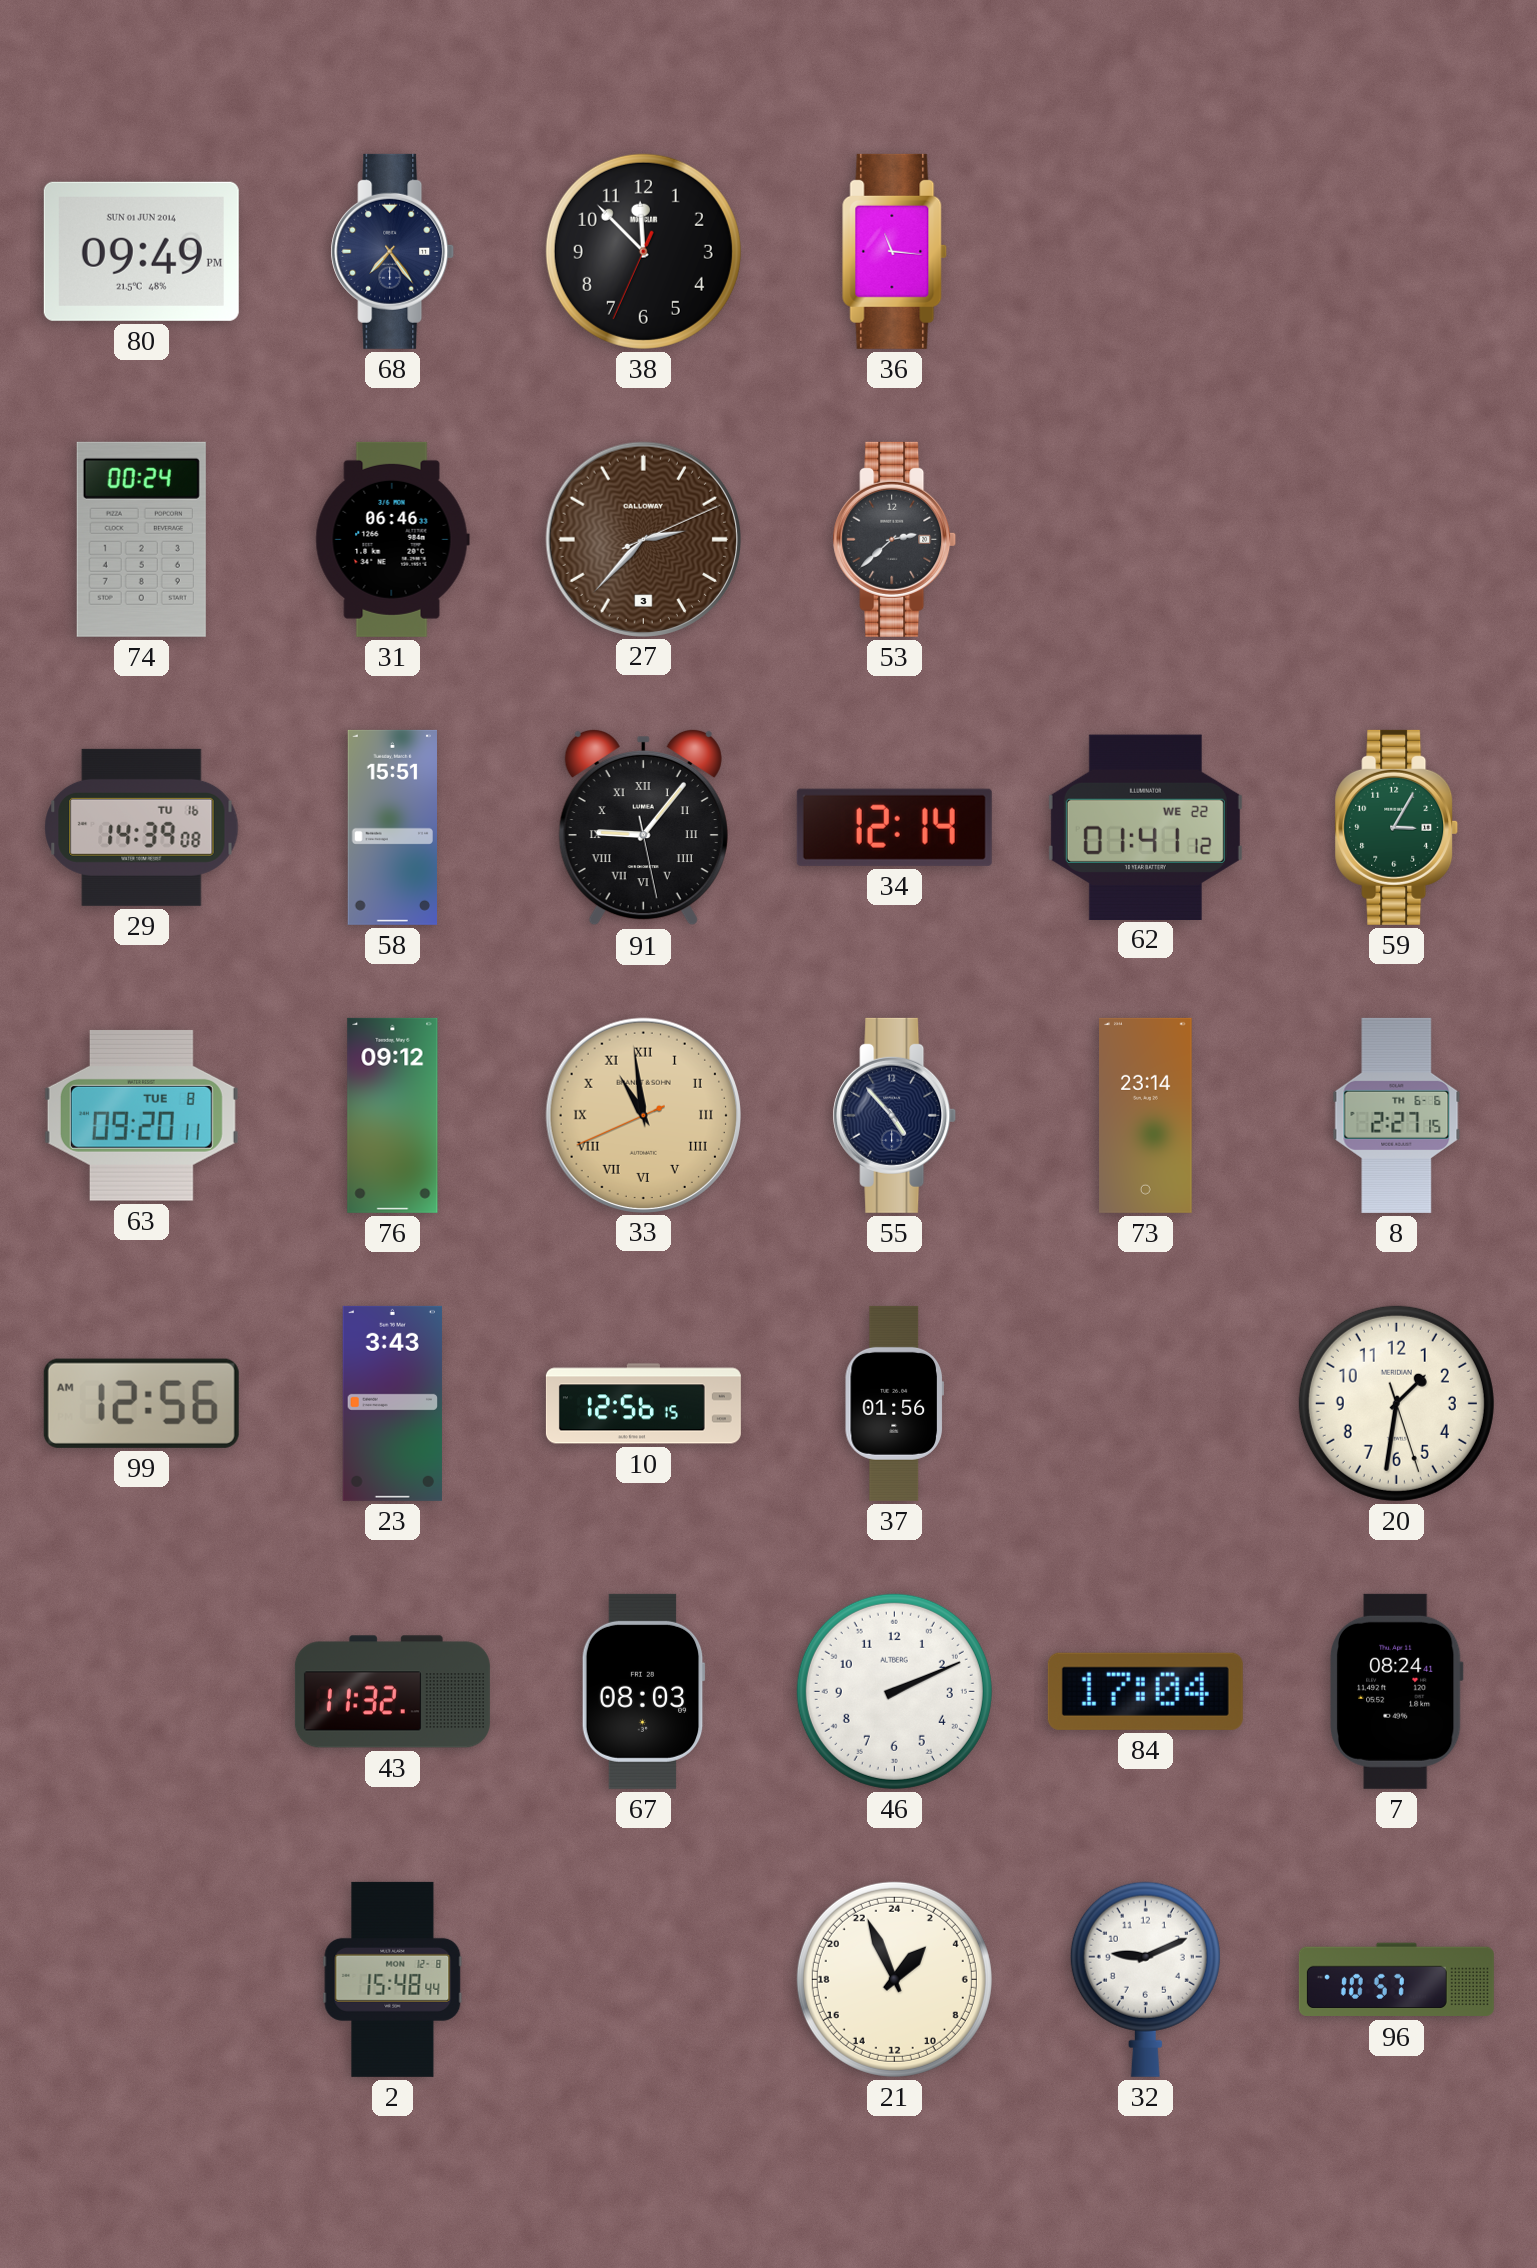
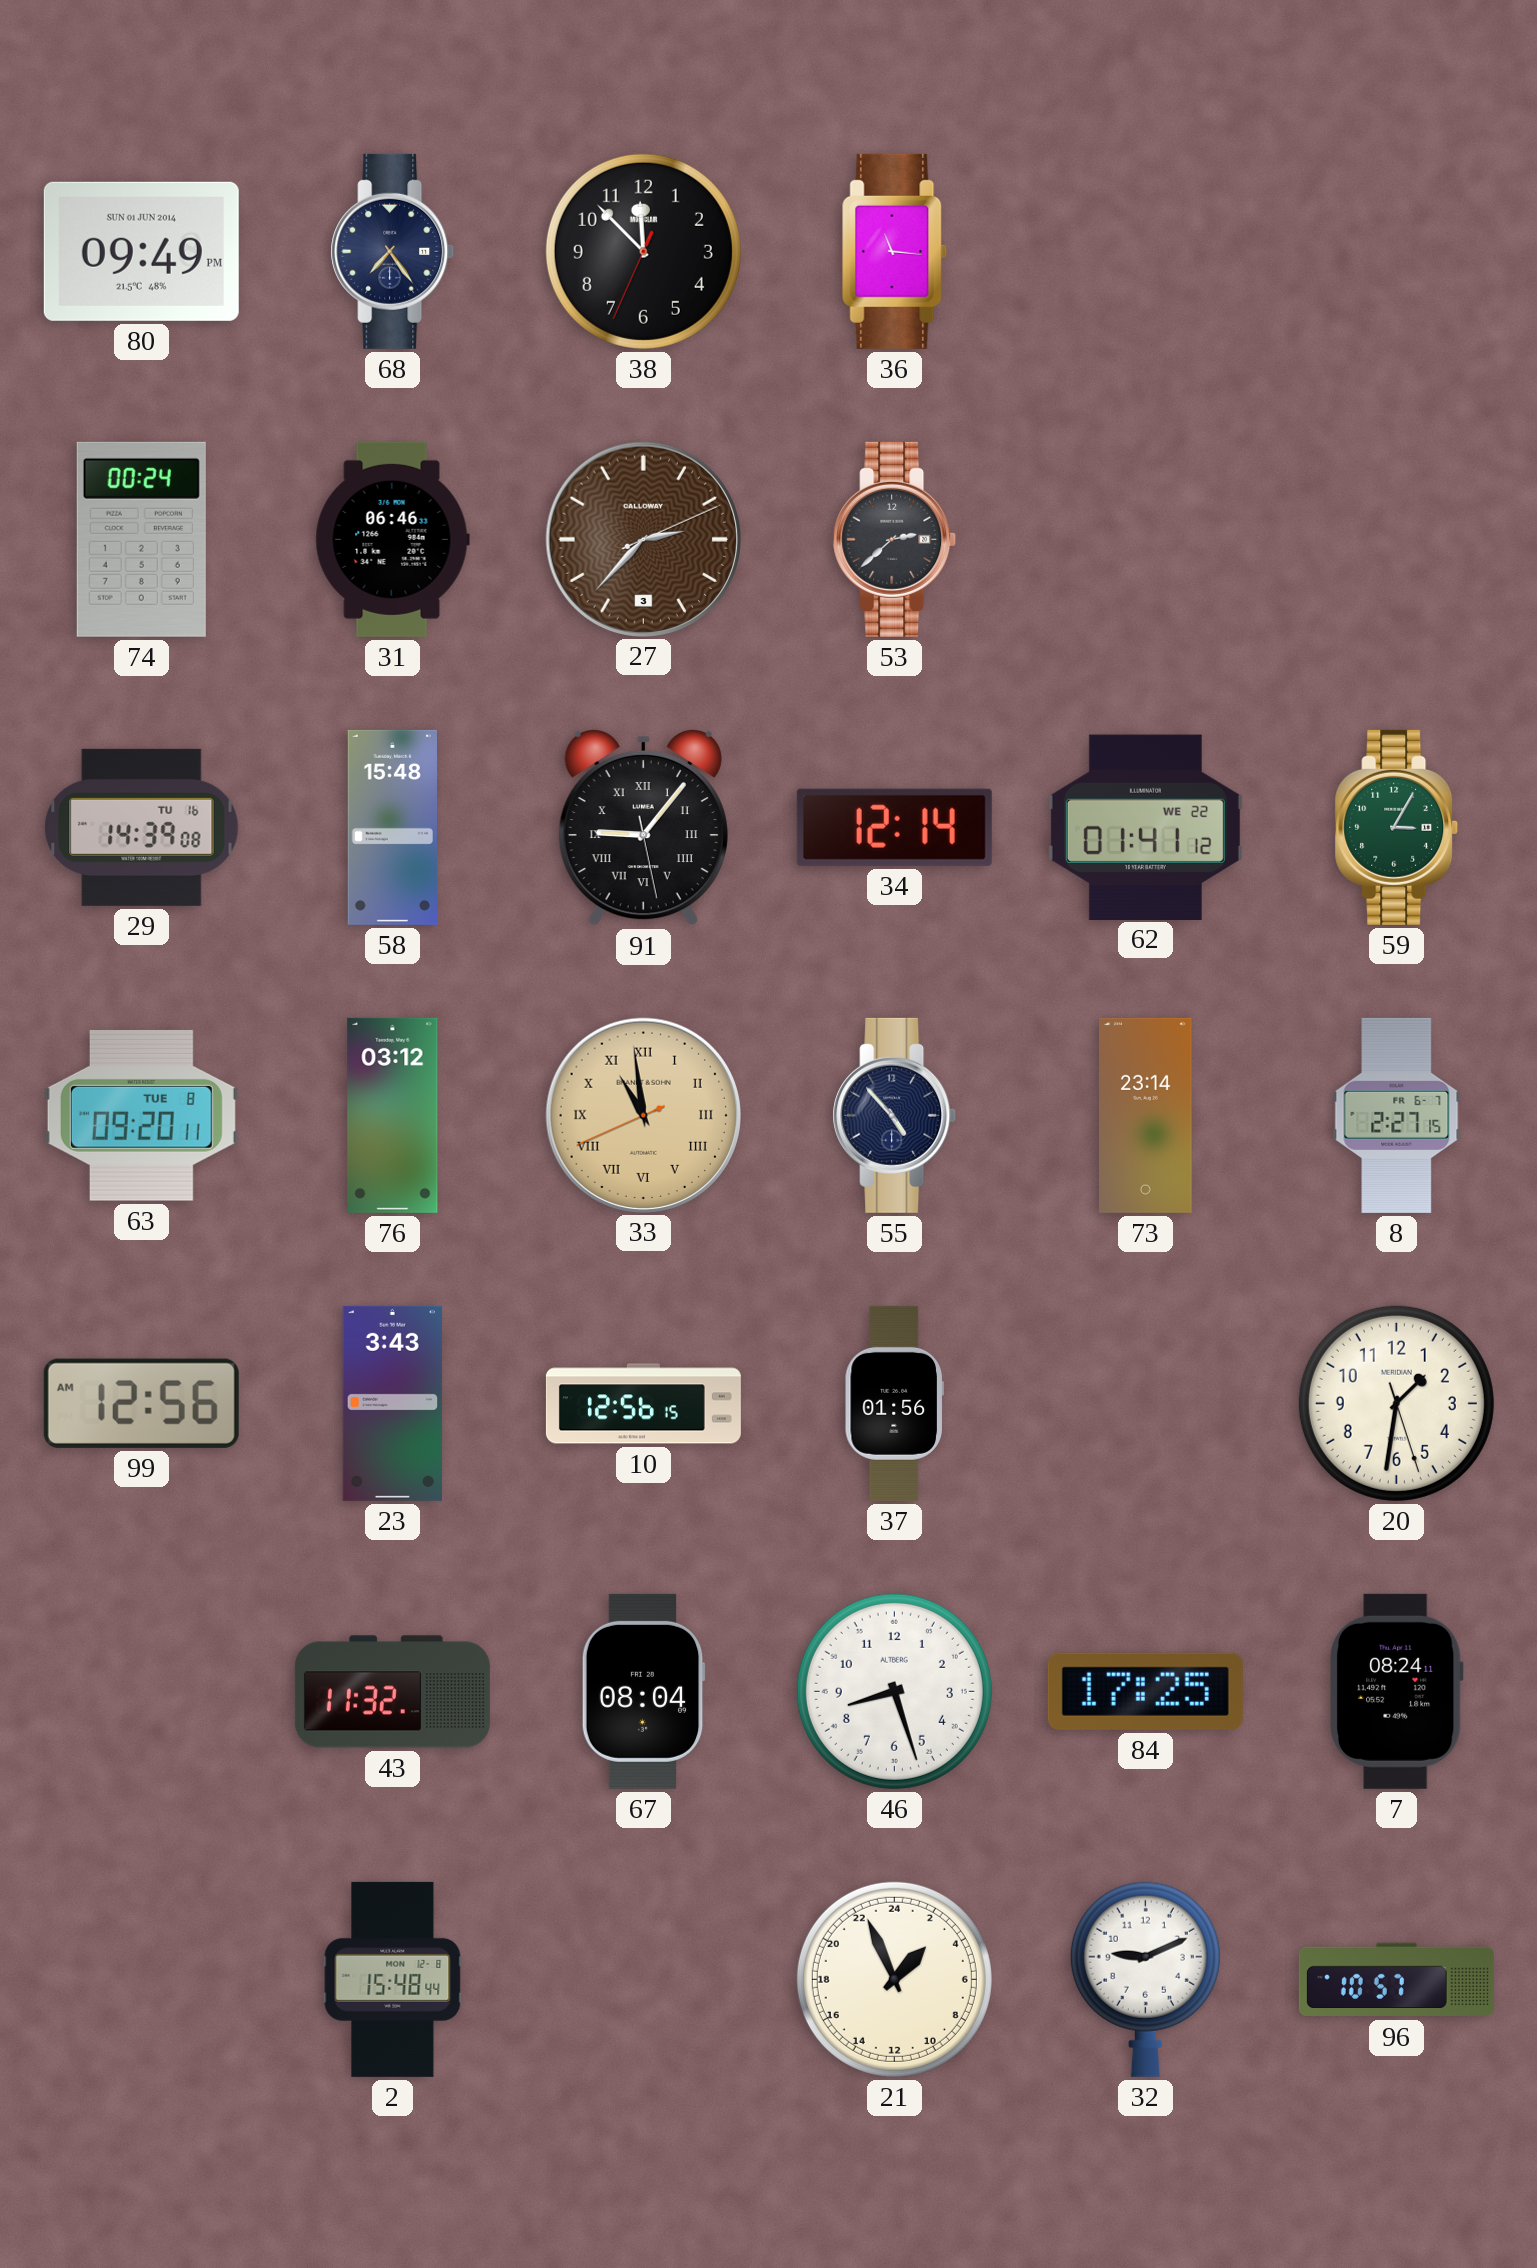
58: 15:51 -> 15:48
76: 09:12 -> 03:12
8 date: TH 6-6 -> FR 6-7
67: 08:03 -> 08:04
46: 2:11 -> 8:27
84: 17:04 -> 17:25
7: 08:24:41 -> 08:24:11
